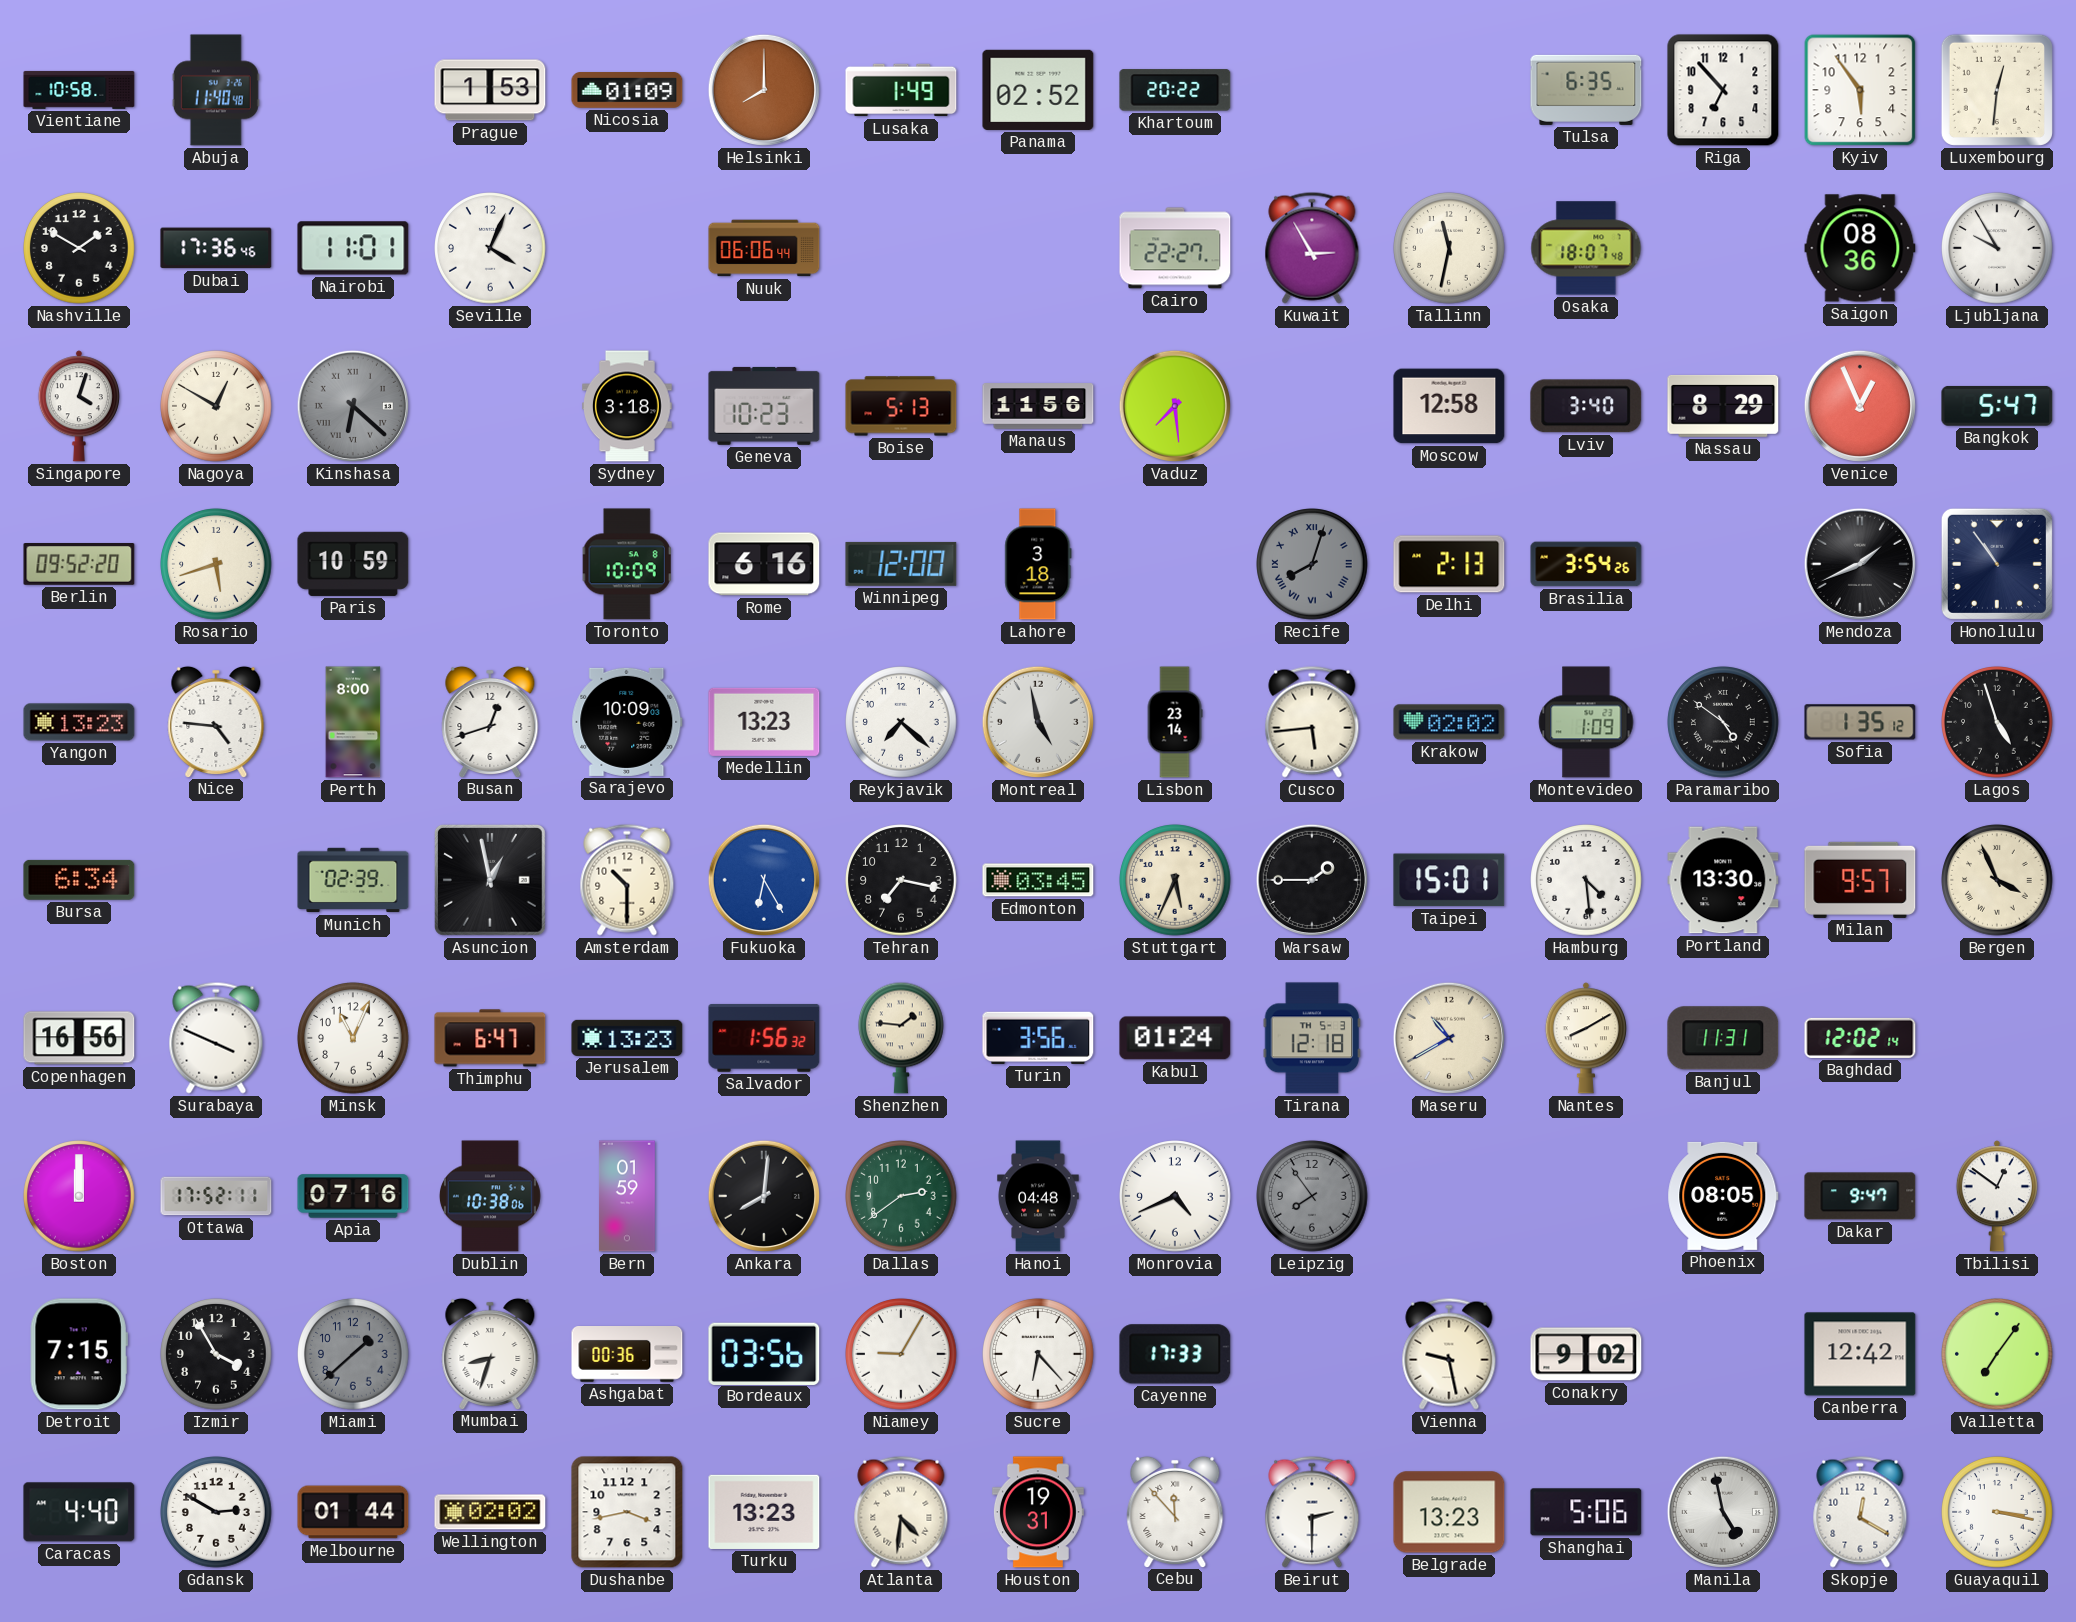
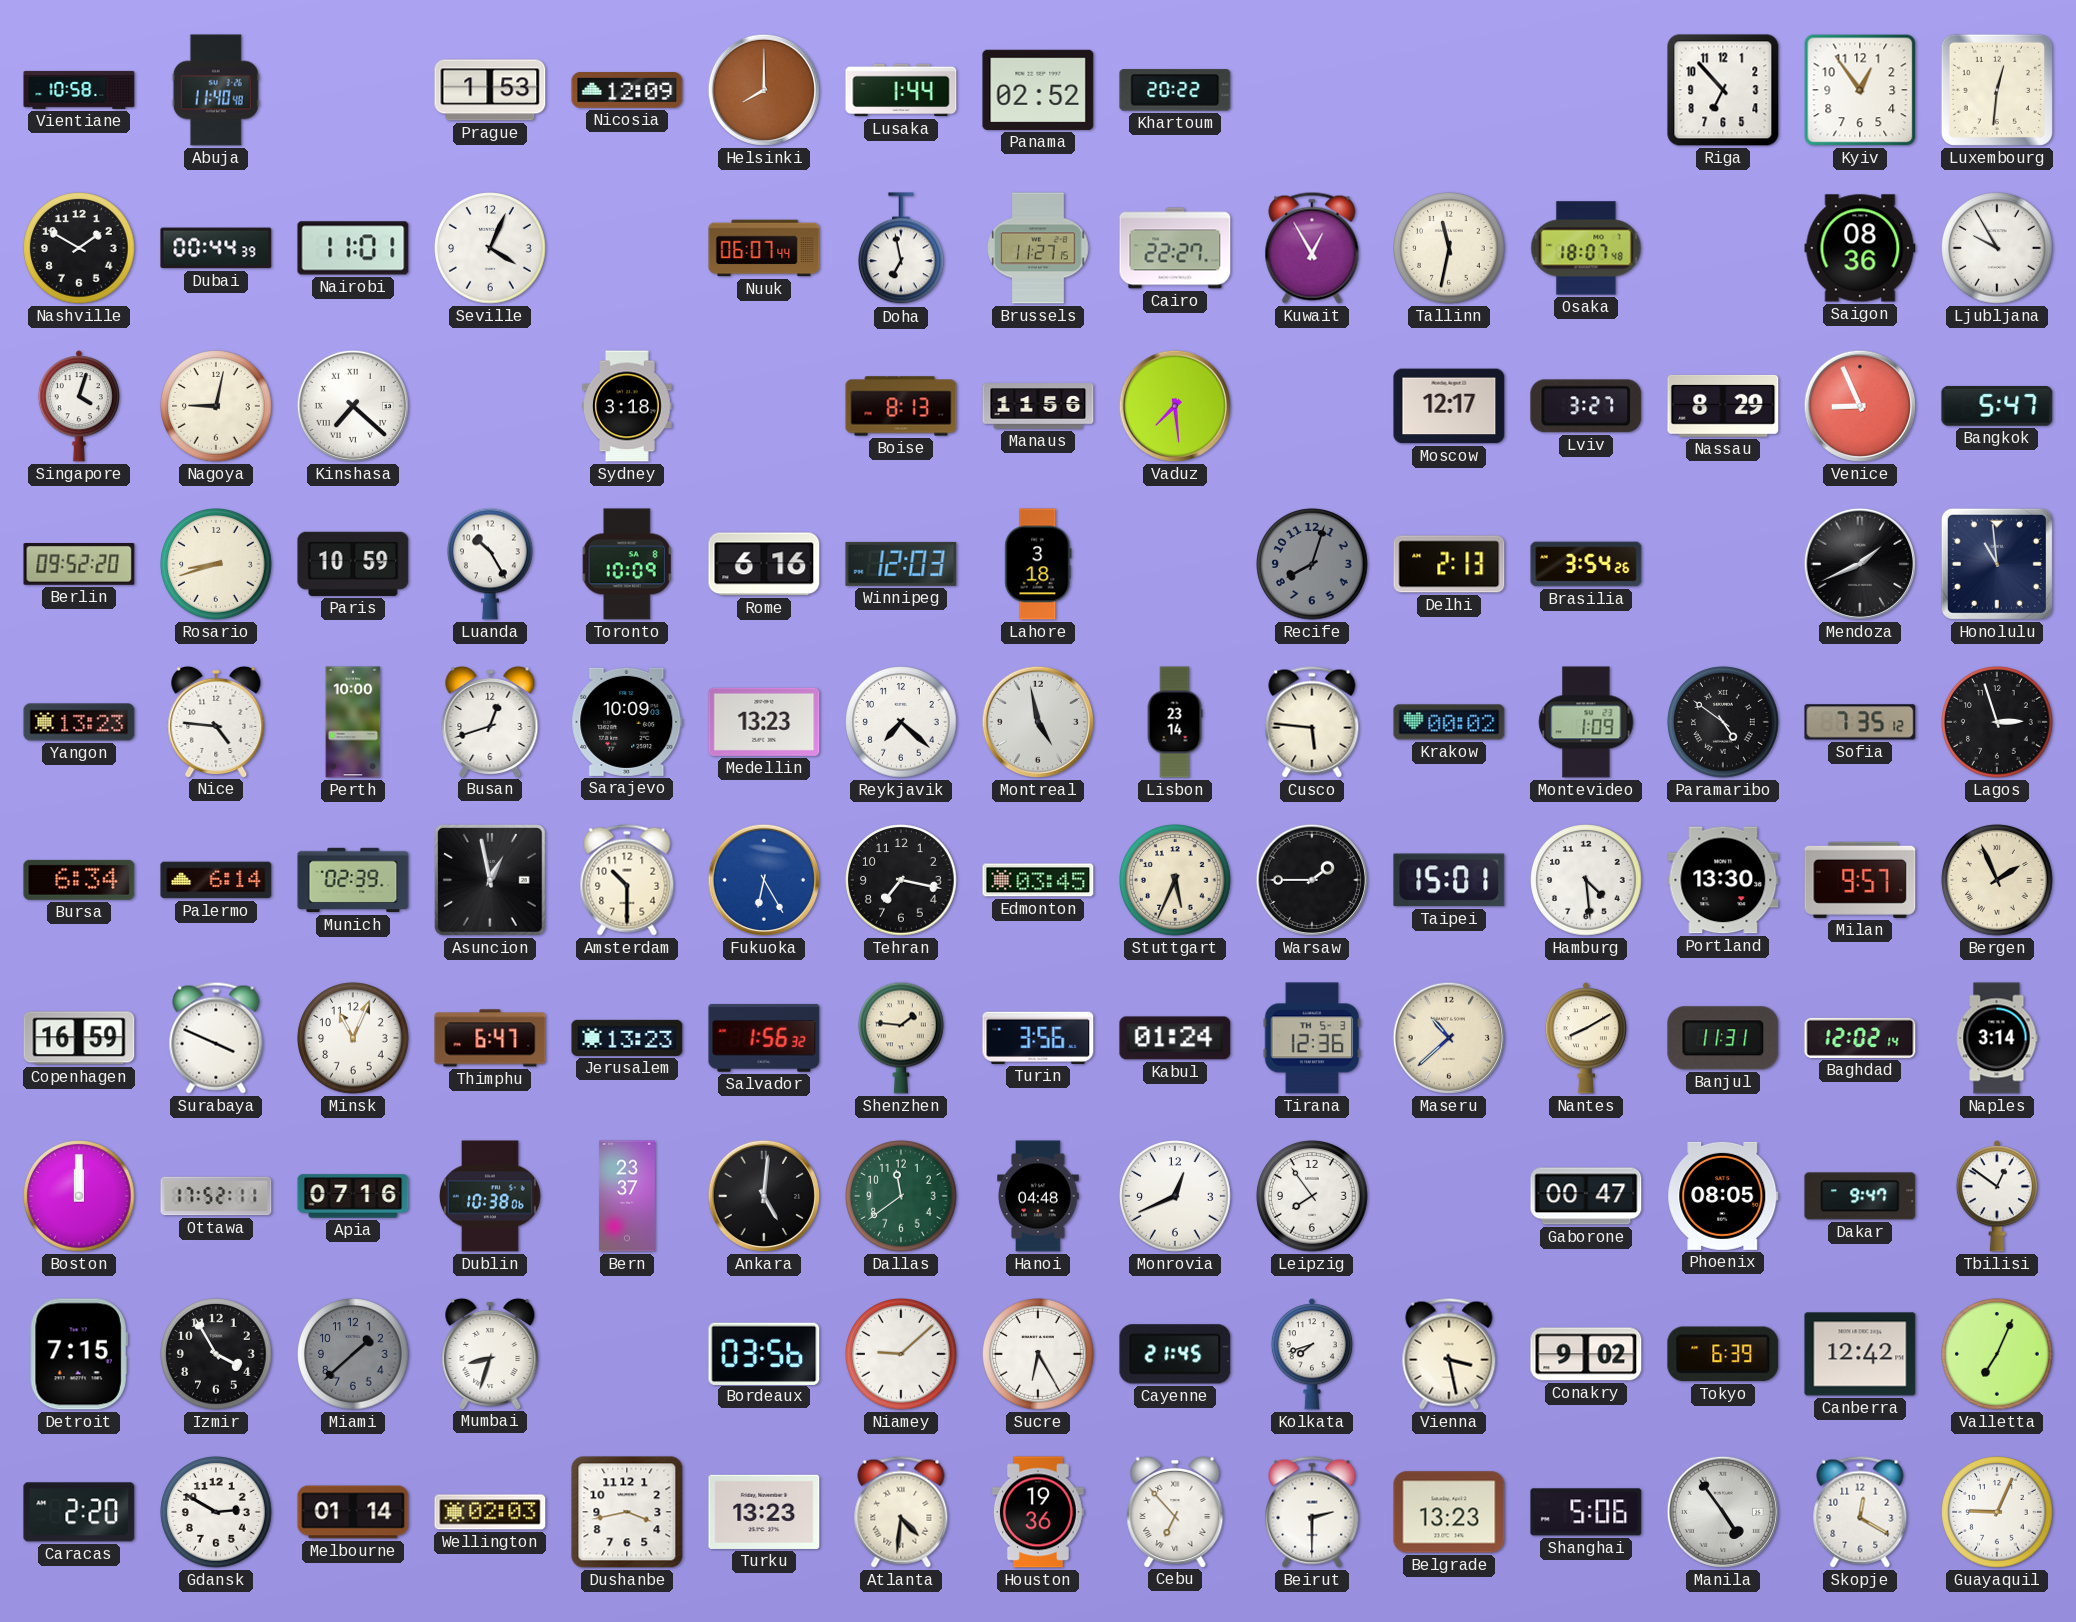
Nicosia: 01:09 -> 12:09
Lusaka: 1:49 -> 1:44
Tulsa: 6:35 -> none
Kyiv: 5:54 -> 12:54
Dubai: 17:36 -> 00:44
Nuuk: 06:06 -> 06:07
Doha: none -> 6:58
Brussels: none -> 11:27
Kuwait: 2:55 -> 12:55
Nagoya: 12:50 -> 9:02
Kinshasa: 6:22 -> 7:22
Kinshasa dial: grey -> white
Geneva: 10:23 -> none
Boise: 5:13 -> 8:13
Moscow: 12:58 -> 12:17
Lviv: 3:40 -> 3:27
Venice: 12:56 -> 8:56
Rosario: 5:42 -> 8:42
Luanda: none -> 10:25
Winnipeg: 12:00 -> 12:03
Recife numerals: Roman -> Arabic
Honolulu: 10:54 -> 10:59
Perth: 8:00 -> 10:00
Cusco: 5:44 -> 5:46
Krakow: 02:02 -> 00:02
Sofia: 1:35 -> 7:35
Lagos: 4:57 -> 2:57
Palermo: none -> 6:14
Bergen: 3:56 -> 1:56
Copenhagen: 16:56 -> 16:59
Tirana: 12:18 -> 12:36
Maseru: 10:40 -> 10:38
Naples: none -> 3:14
Bern: 01:59 -> 23:37
Ankara: 8:01 -> 5:01
Dallas: 2:39 -> 11:39
Monrovia: 4:41 -> 12:41
Leipzig dial: grey -> white
Gaborone: none -> 00:47
Ashgabat: 00:36 -> none
Niamey: 9:05 -> 9:08
Sucre: 6:23 -> 6:25
Cayenne: 17:33 -> 21:45
Kolkata: none -> 7:42
Vienna: 9:28 -> 3:28
Tokyo: none -> 6:39
Valletta: 7:06 -> 7:04
Caracas: 4:40 -> 2:20
Melbourne: 01:44 -> 01:14
Wellington: 02:02 -> 02:03
Houston: 19:31 -> 19:36
Cebu: 11:53 -> 6:53
Manila: 4:58 -> 4:54
Guayaquil: 3:17 -> 9:04
